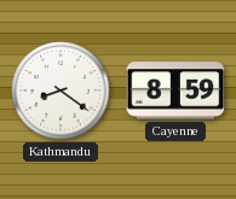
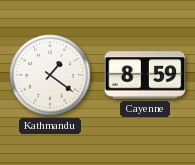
Kathmandu: 8:21 -> 1:21
